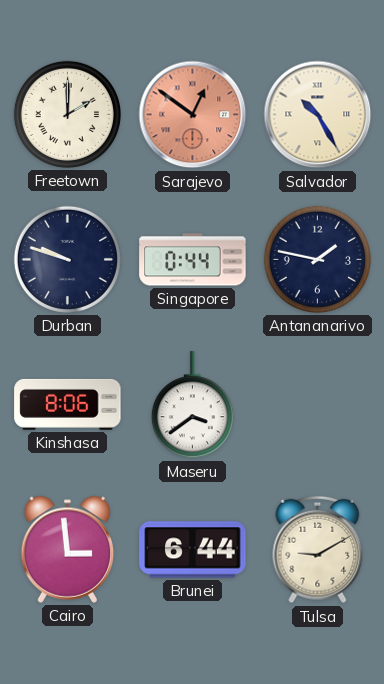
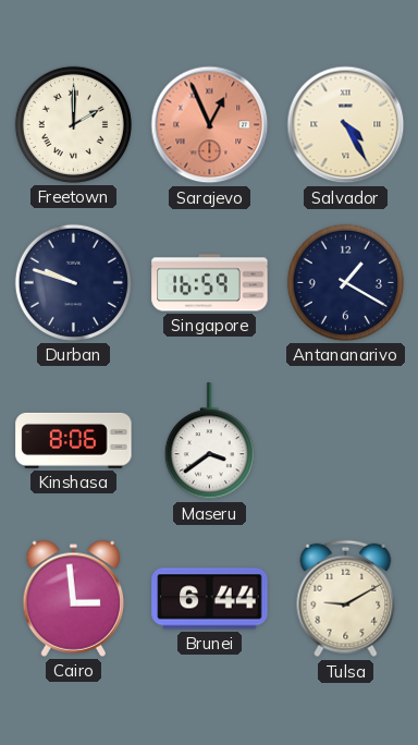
Sarajevo: 12:51 -> 12:56
Salvador: 10:25 -> 4:25
Singapore: 0:44 -> 16:59
Antananarivo: 1:47 -> 1:20
